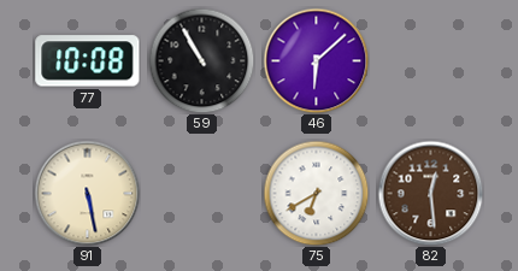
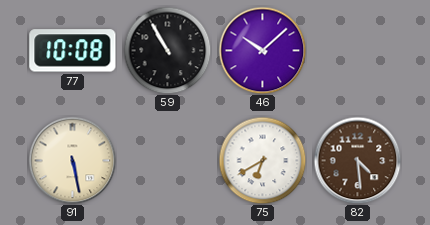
46: 6:08 -> 10:08
82: 12:29 -> 4:29
